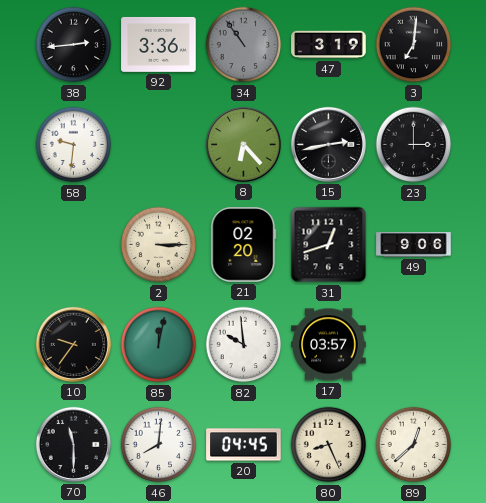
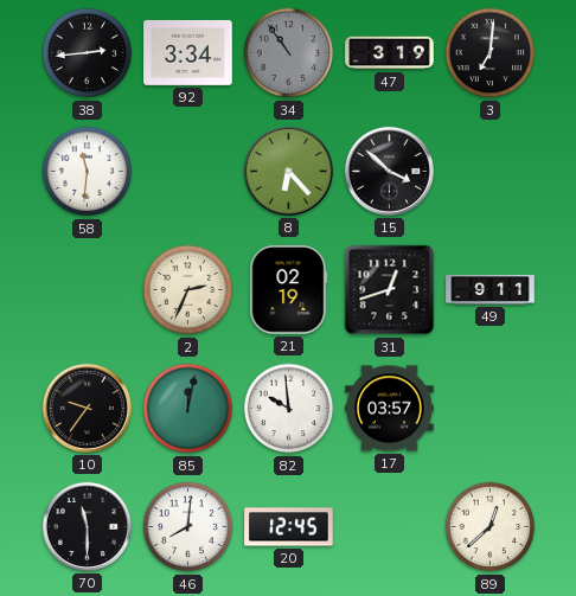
92: 3:36 -> 3:34
58: 9:31 -> 11:31
15: 2:43 -> 3:52
23: 3:00 -> none
2: 3:15 -> 2:34
21: 02:20 -> 02:19
49: 9:06 -> 9:11
20: 04:45 -> 12:45
80: 8:26 -> none
